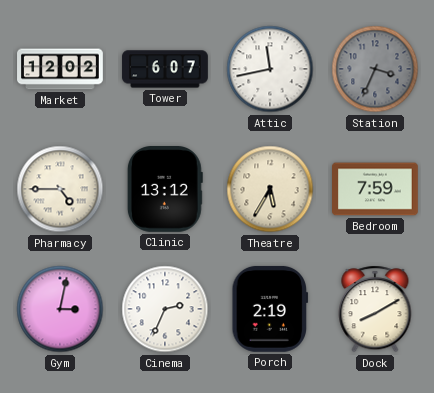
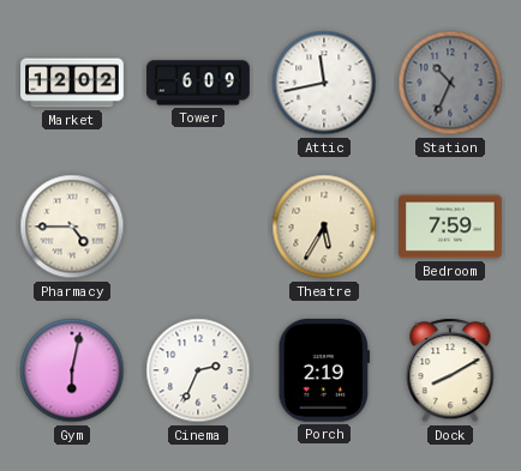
Tower: 6:07 -> 6:09
Station: 3:34 -> 10:34
Clinic: 13:12 -> none
Gym: 3:02 -> 6:02
